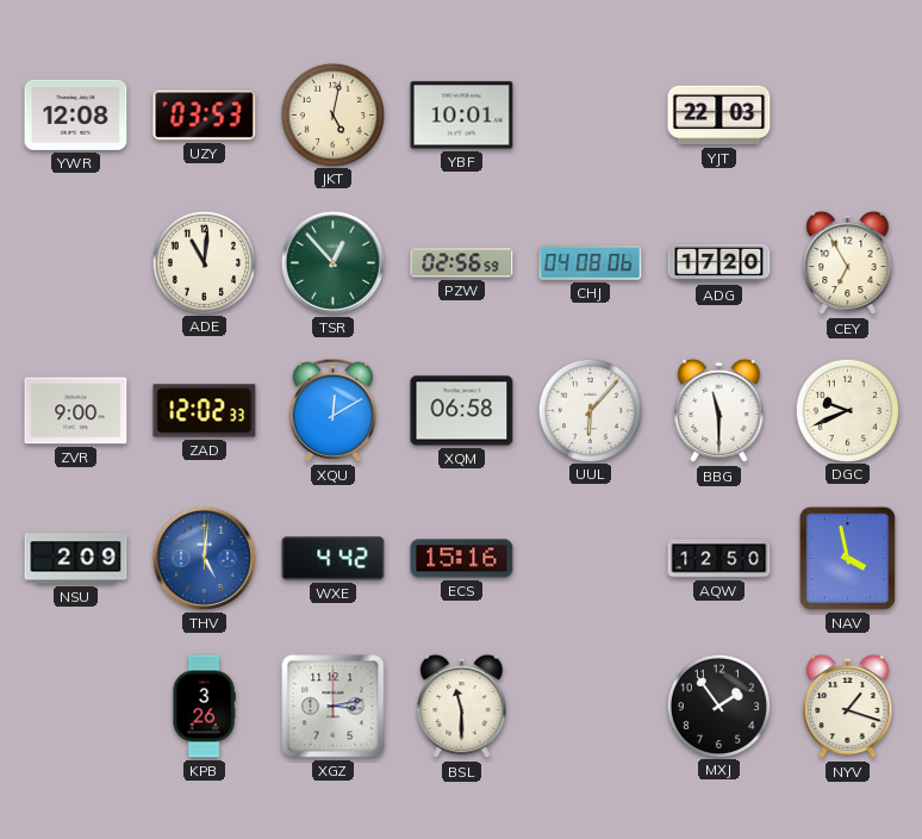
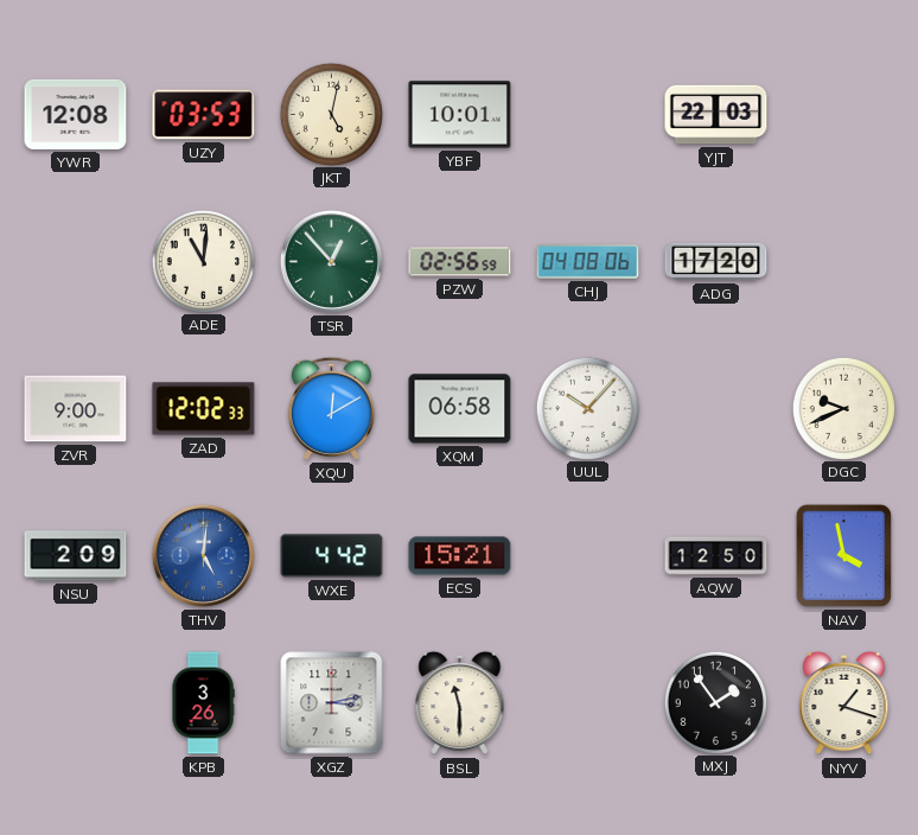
CEY: 6:55 -> none
UUL: 6:07 -> 10:07
BBG: 11:30 -> none
ECS: 15:16 -> 15:21
